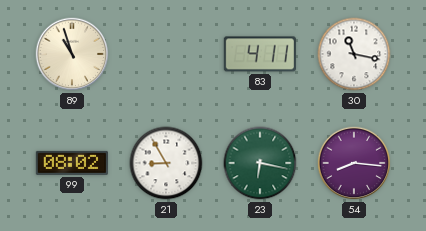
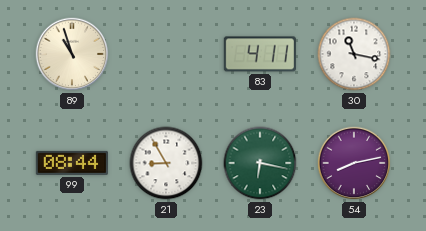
99: 08:02 -> 08:44
54: 8:16 -> 8:13
